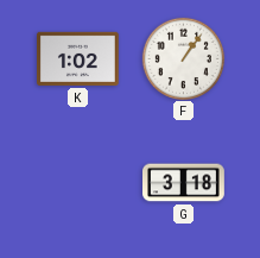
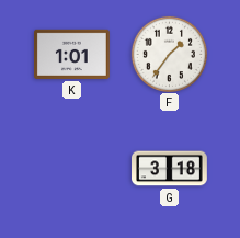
K: 1:02 -> 1:01
F: 1:06 -> 1:36
